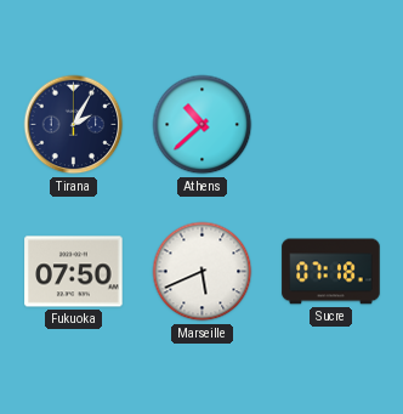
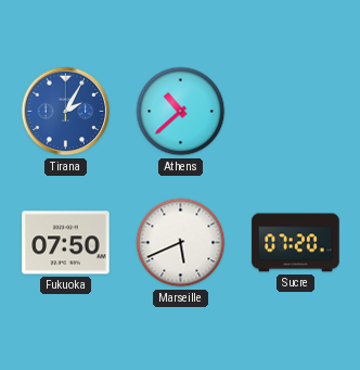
Tirana dial: navy -> blue
Sucre: 07:18 -> 07:20
